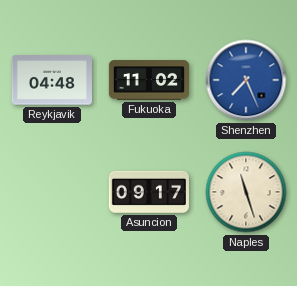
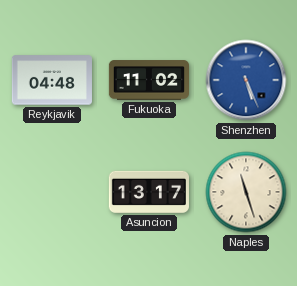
Shenzhen: 7:26 -> 5:26
Asuncion: 09:17 -> 13:17
